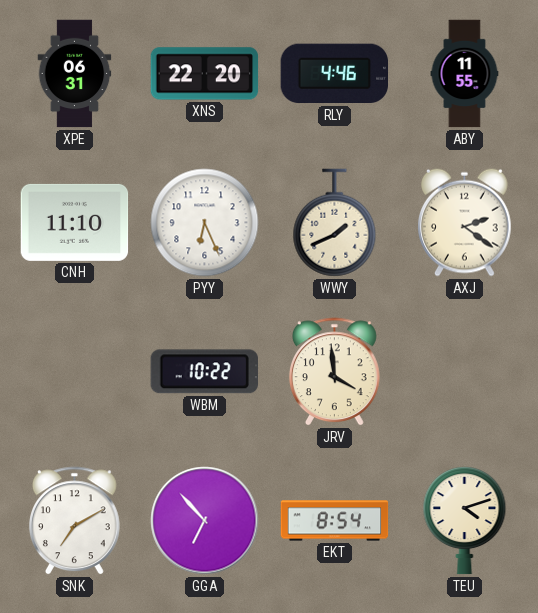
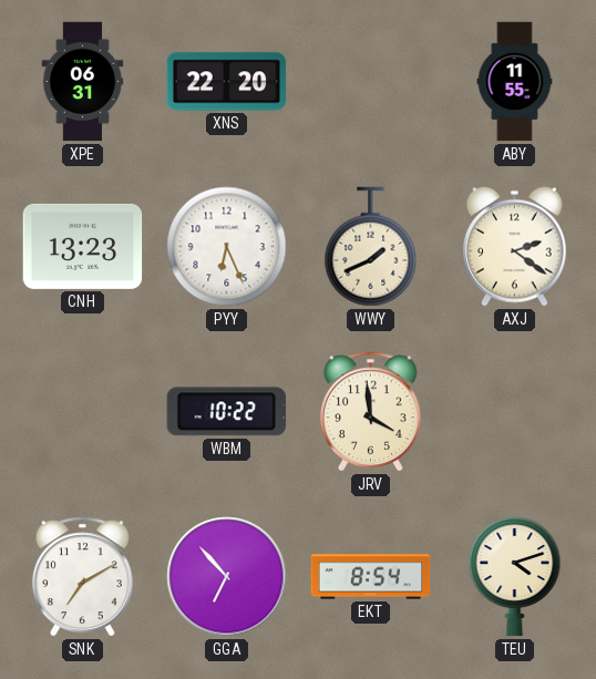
RLY: 4:46 -> none
CNH: 11:10 -> 13:23
